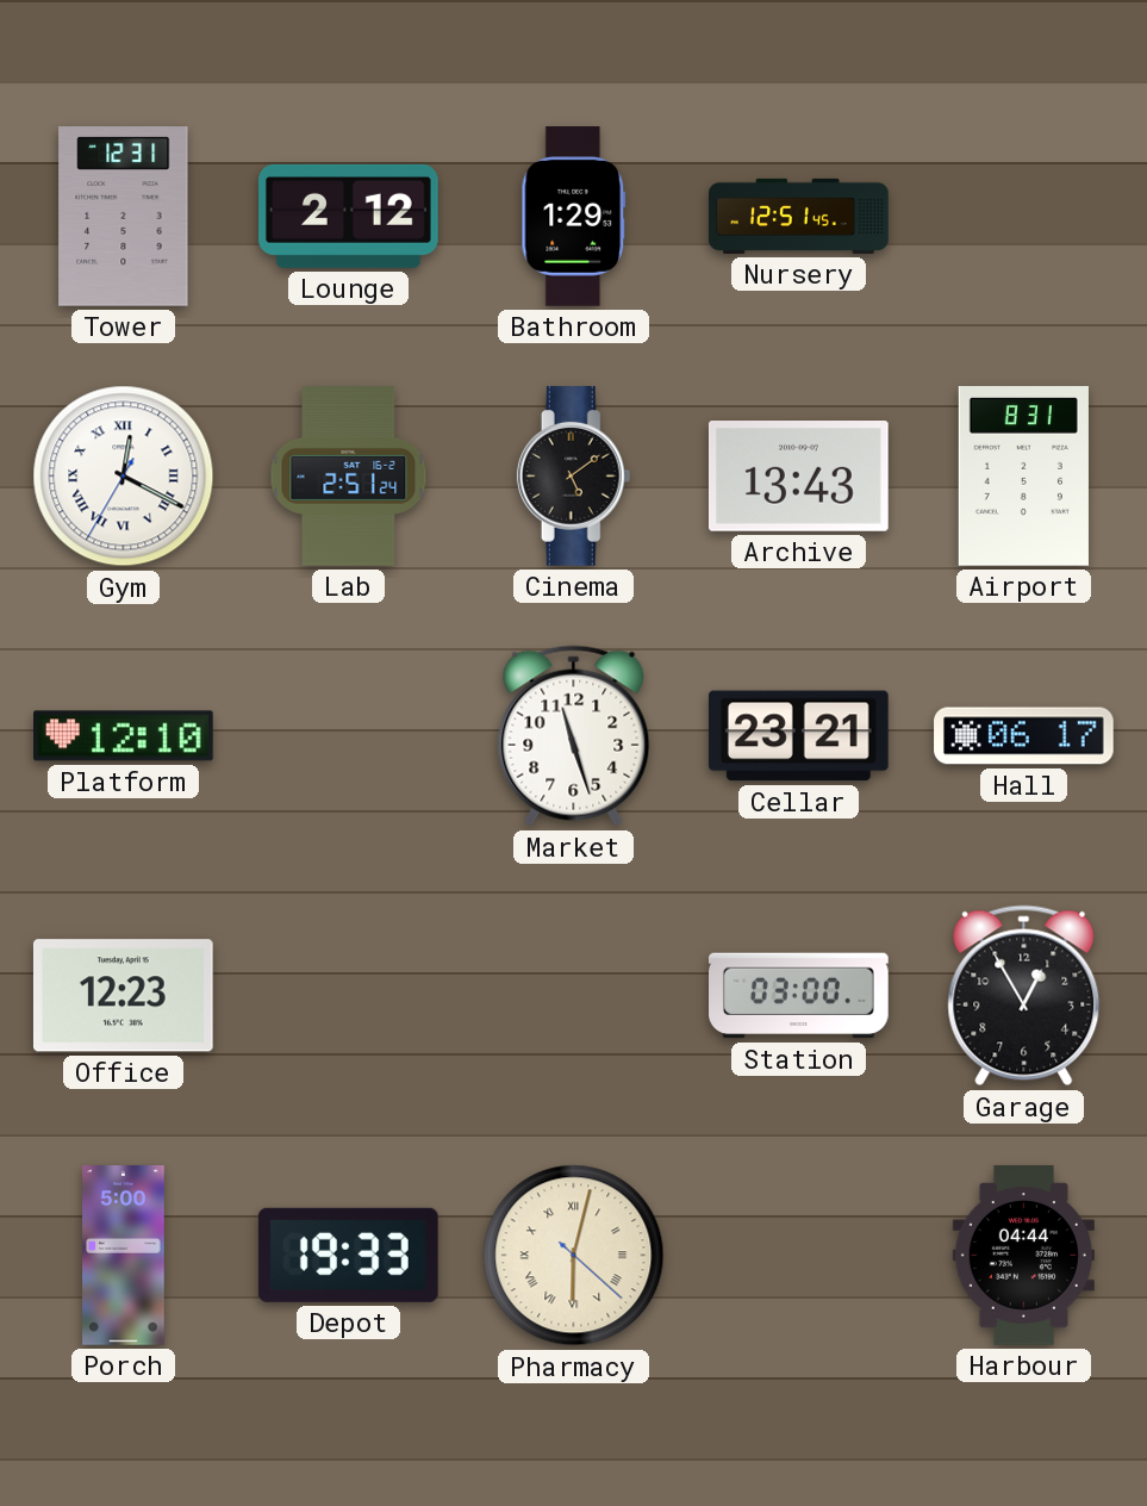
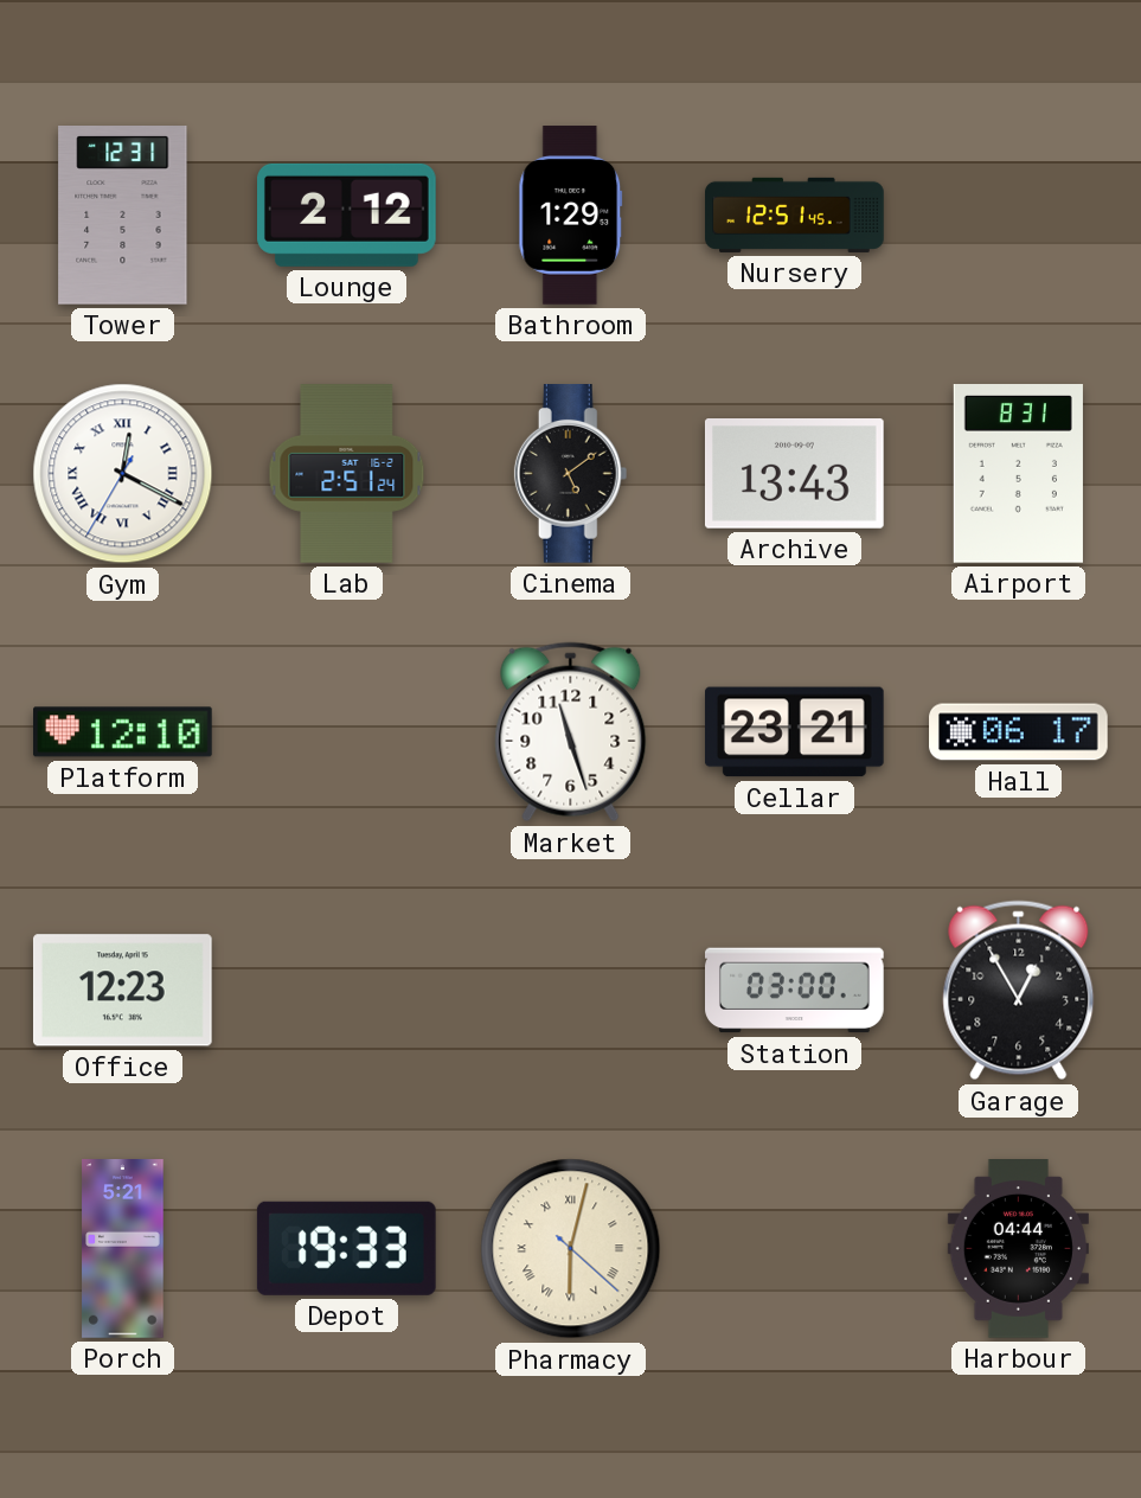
Porch: 5:00 -> 5:21
